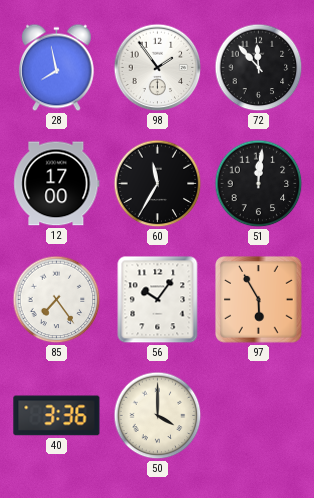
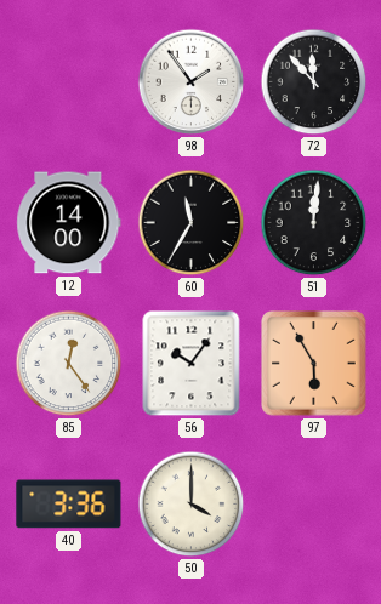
28: 7:58 -> none
12: 17:00 -> 14:00
85: 7:24 -> 12:24
